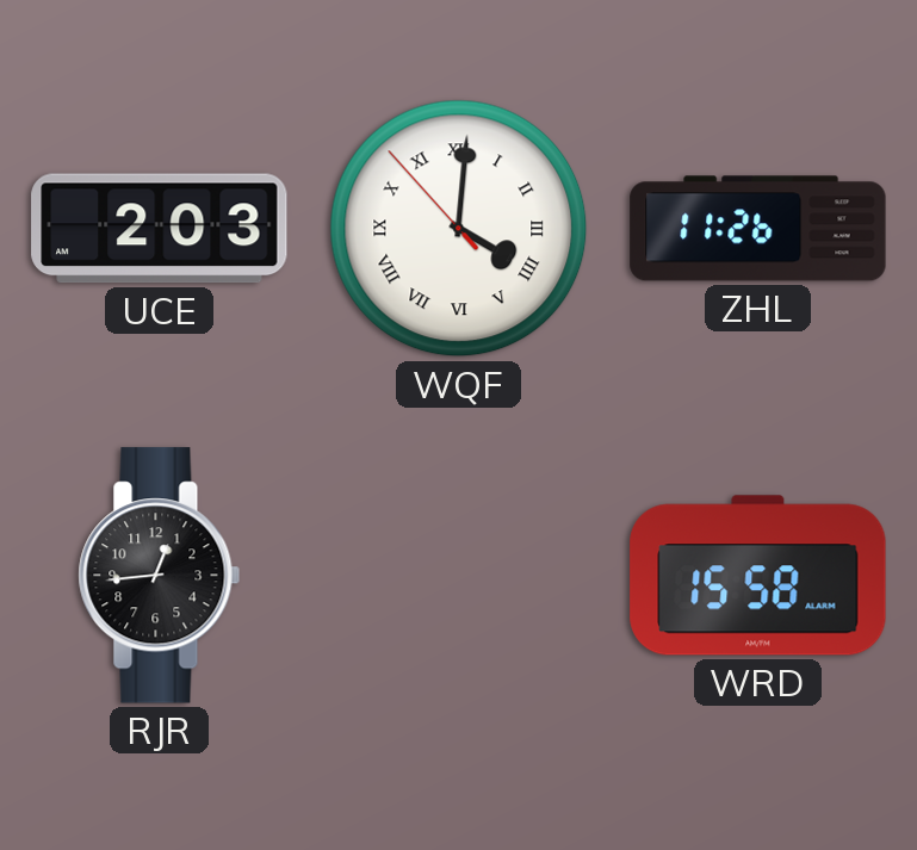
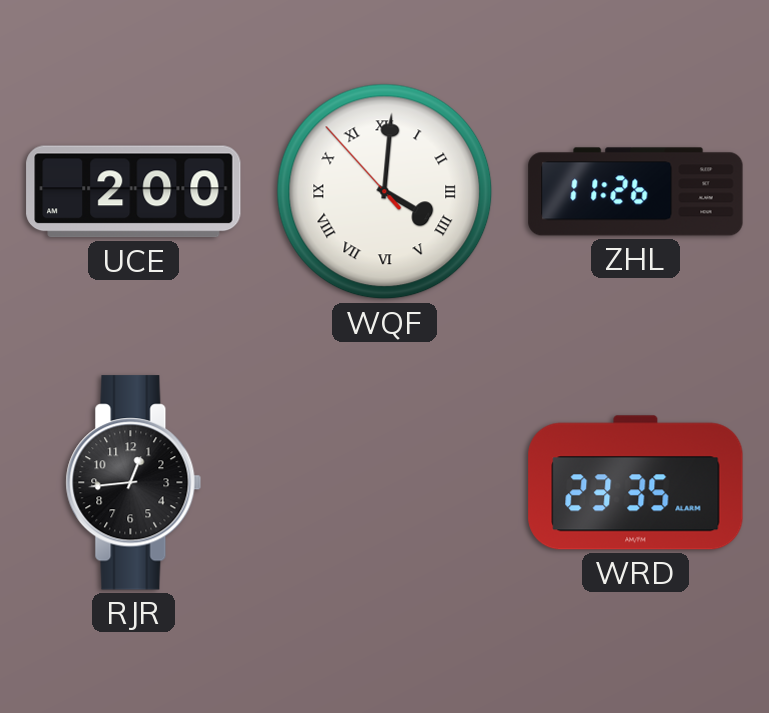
UCE: 2:03 -> 2:00
WRD: 15:58 -> 23:35
